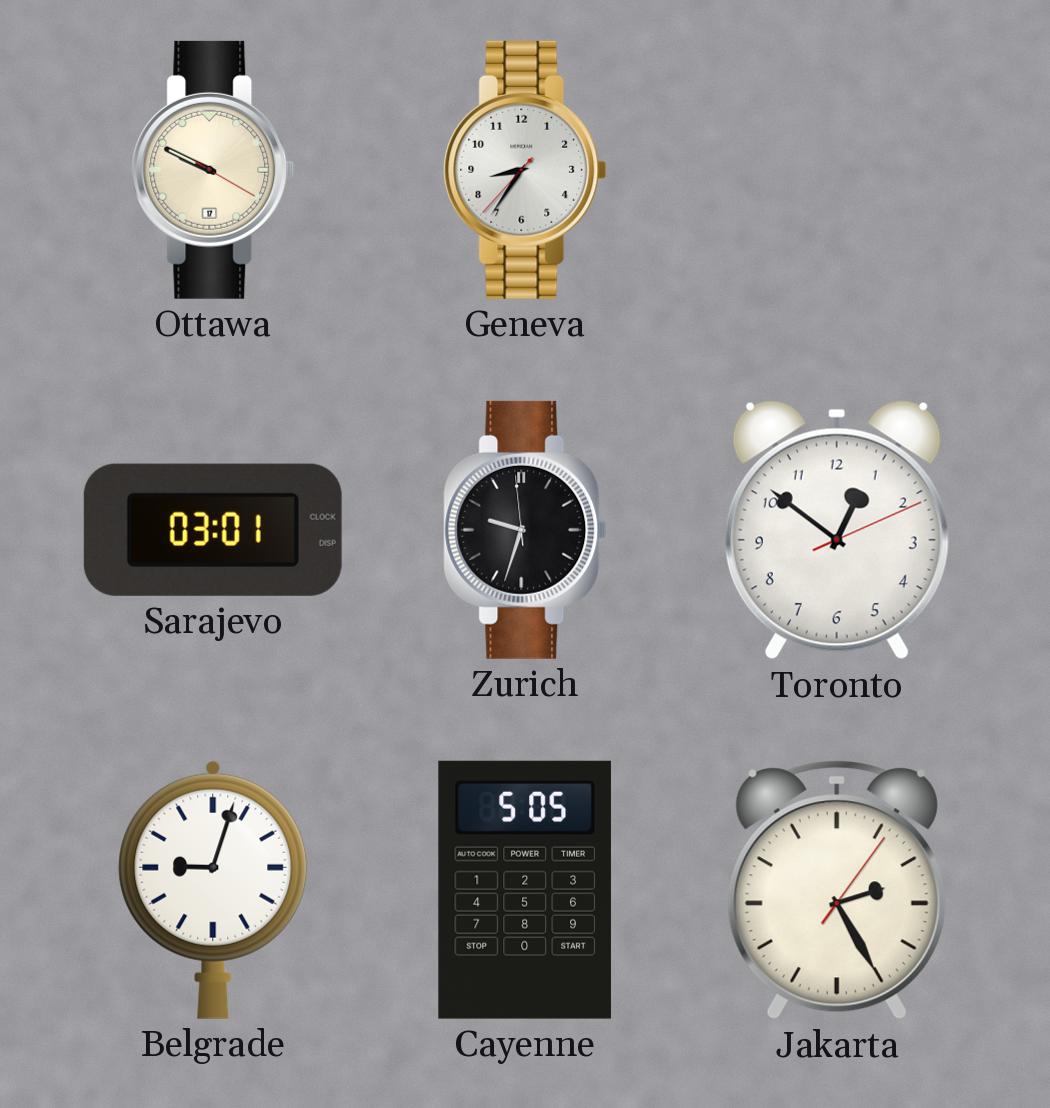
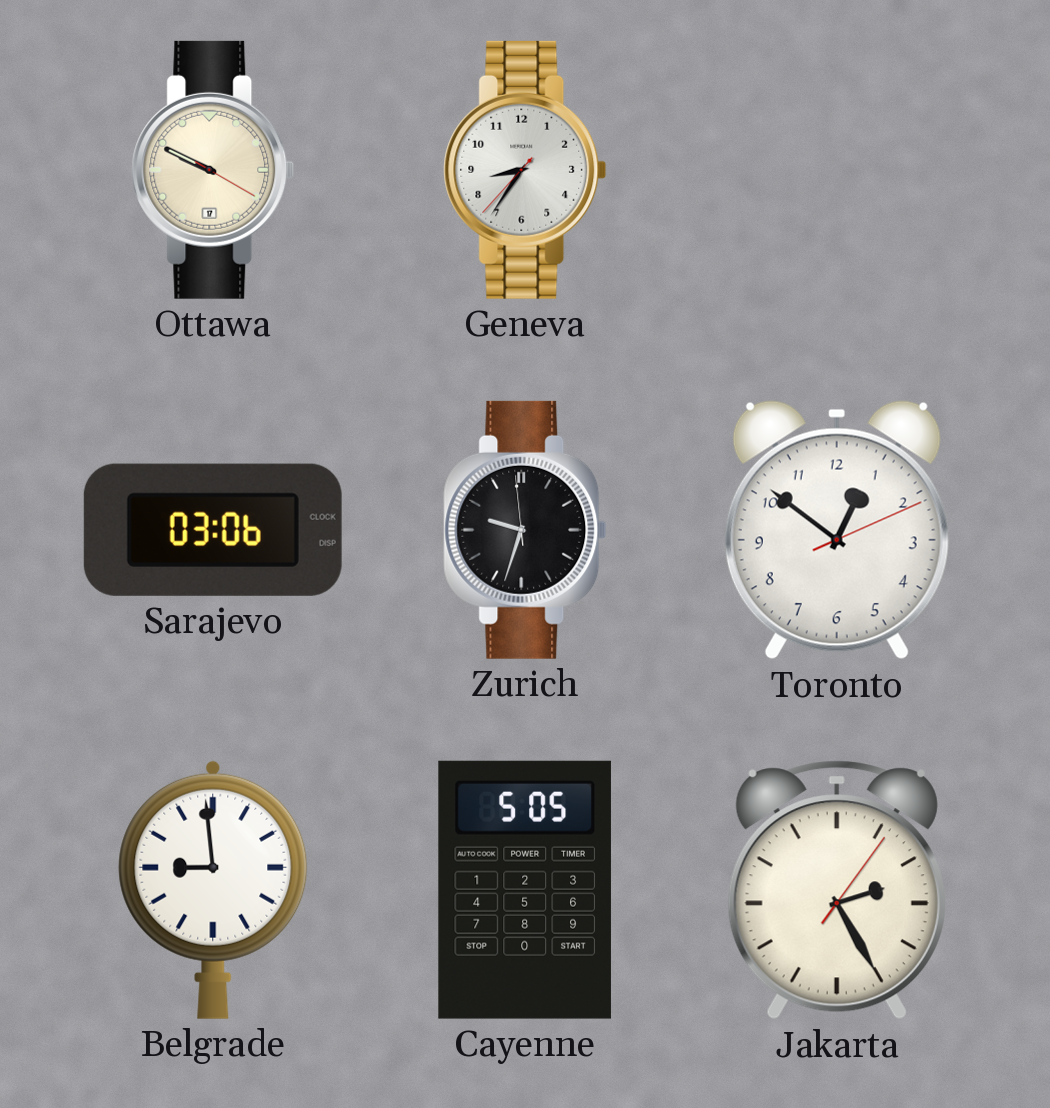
Sarajevo: 03:01 -> 03:06
Belgrade: 9:03 -> 8:59
